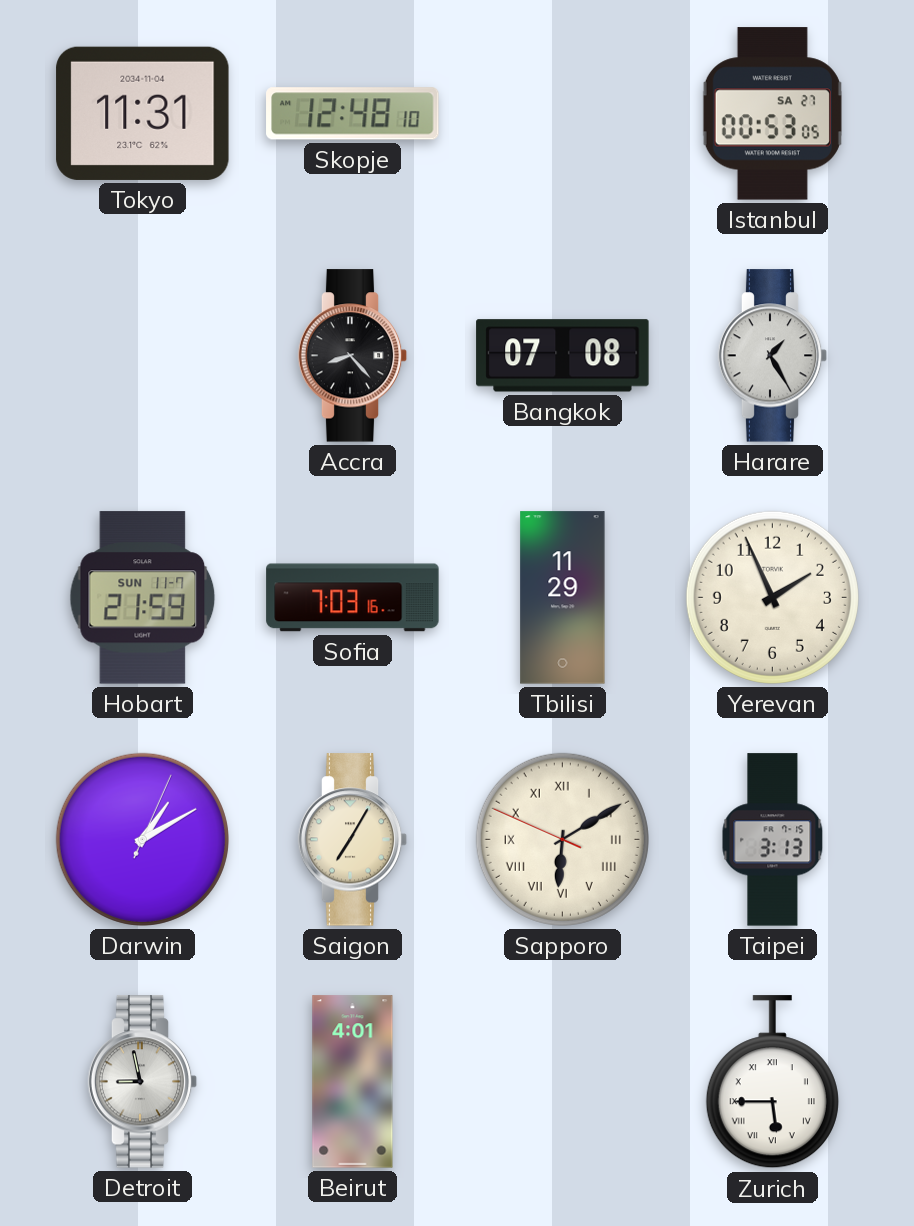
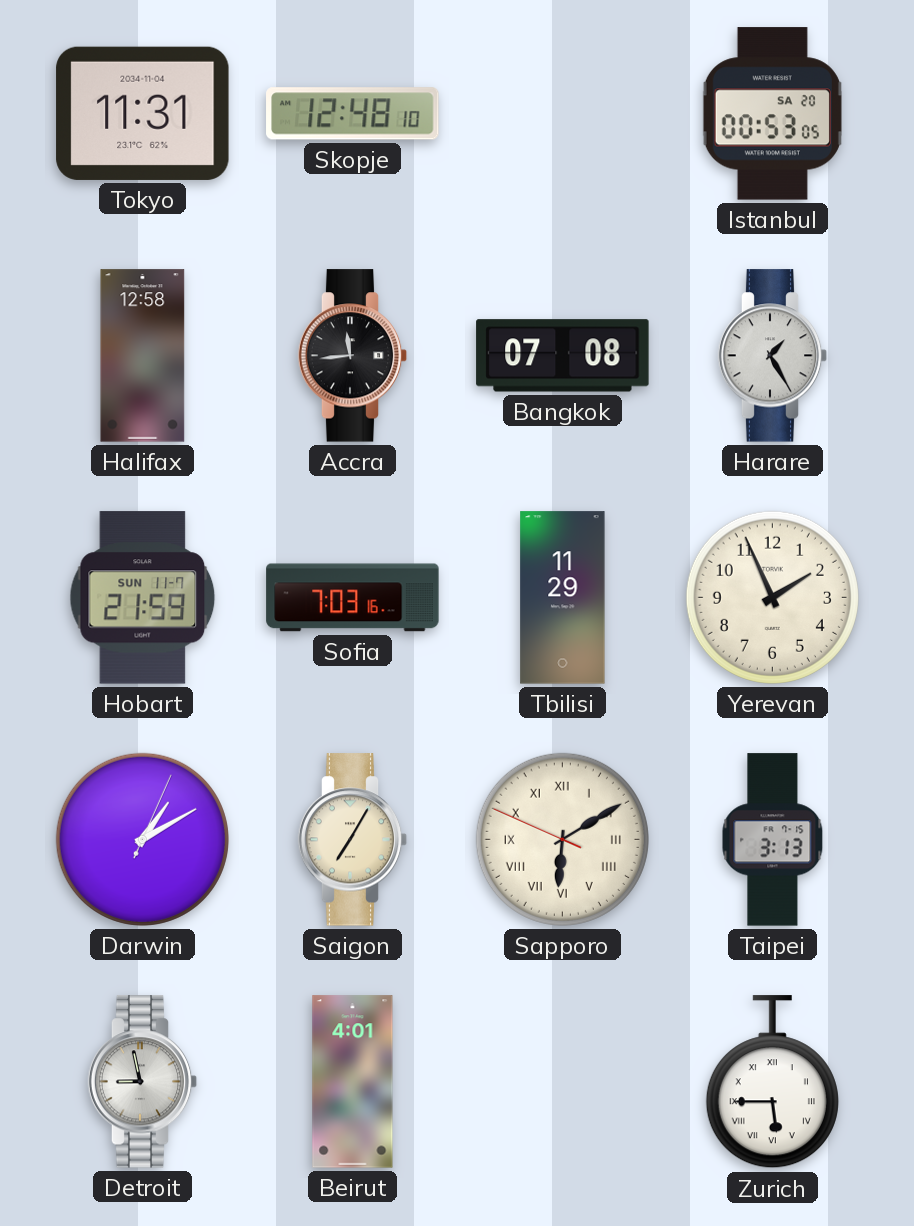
Istanbul date: SA 27 -> SA 20
Halifax: none -> 12:58
Accra: 8:23 -> 11:44
